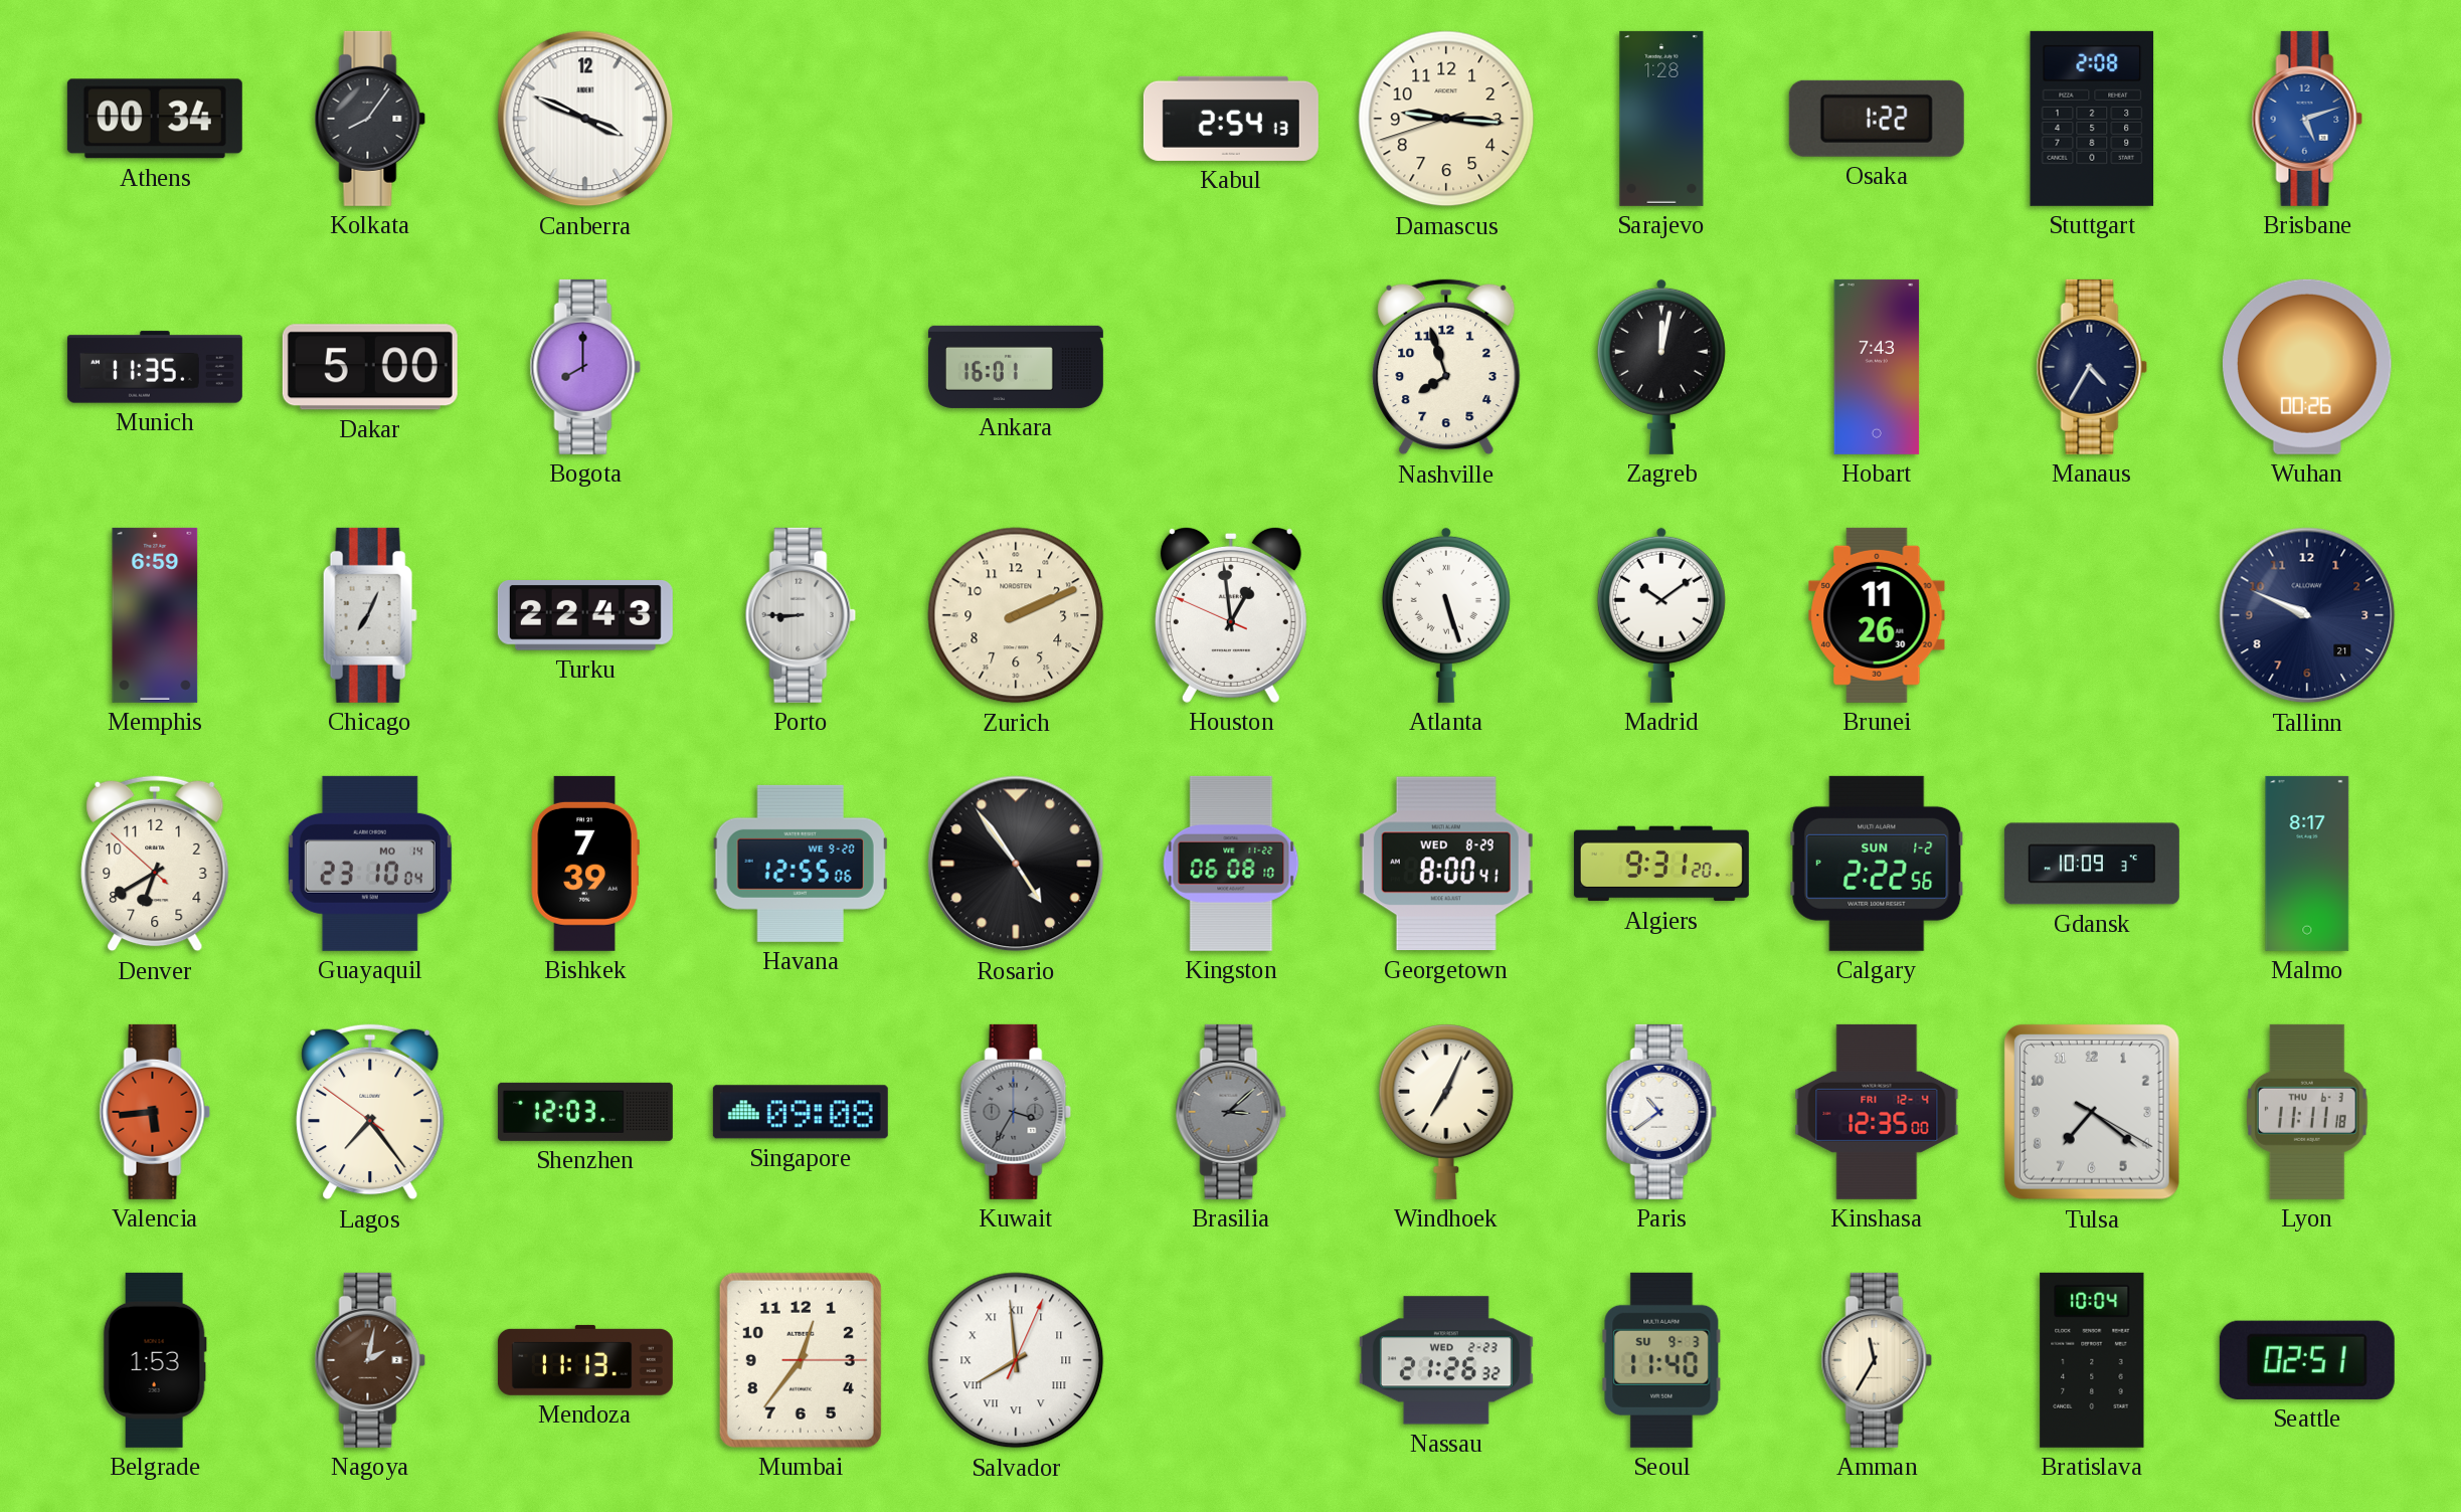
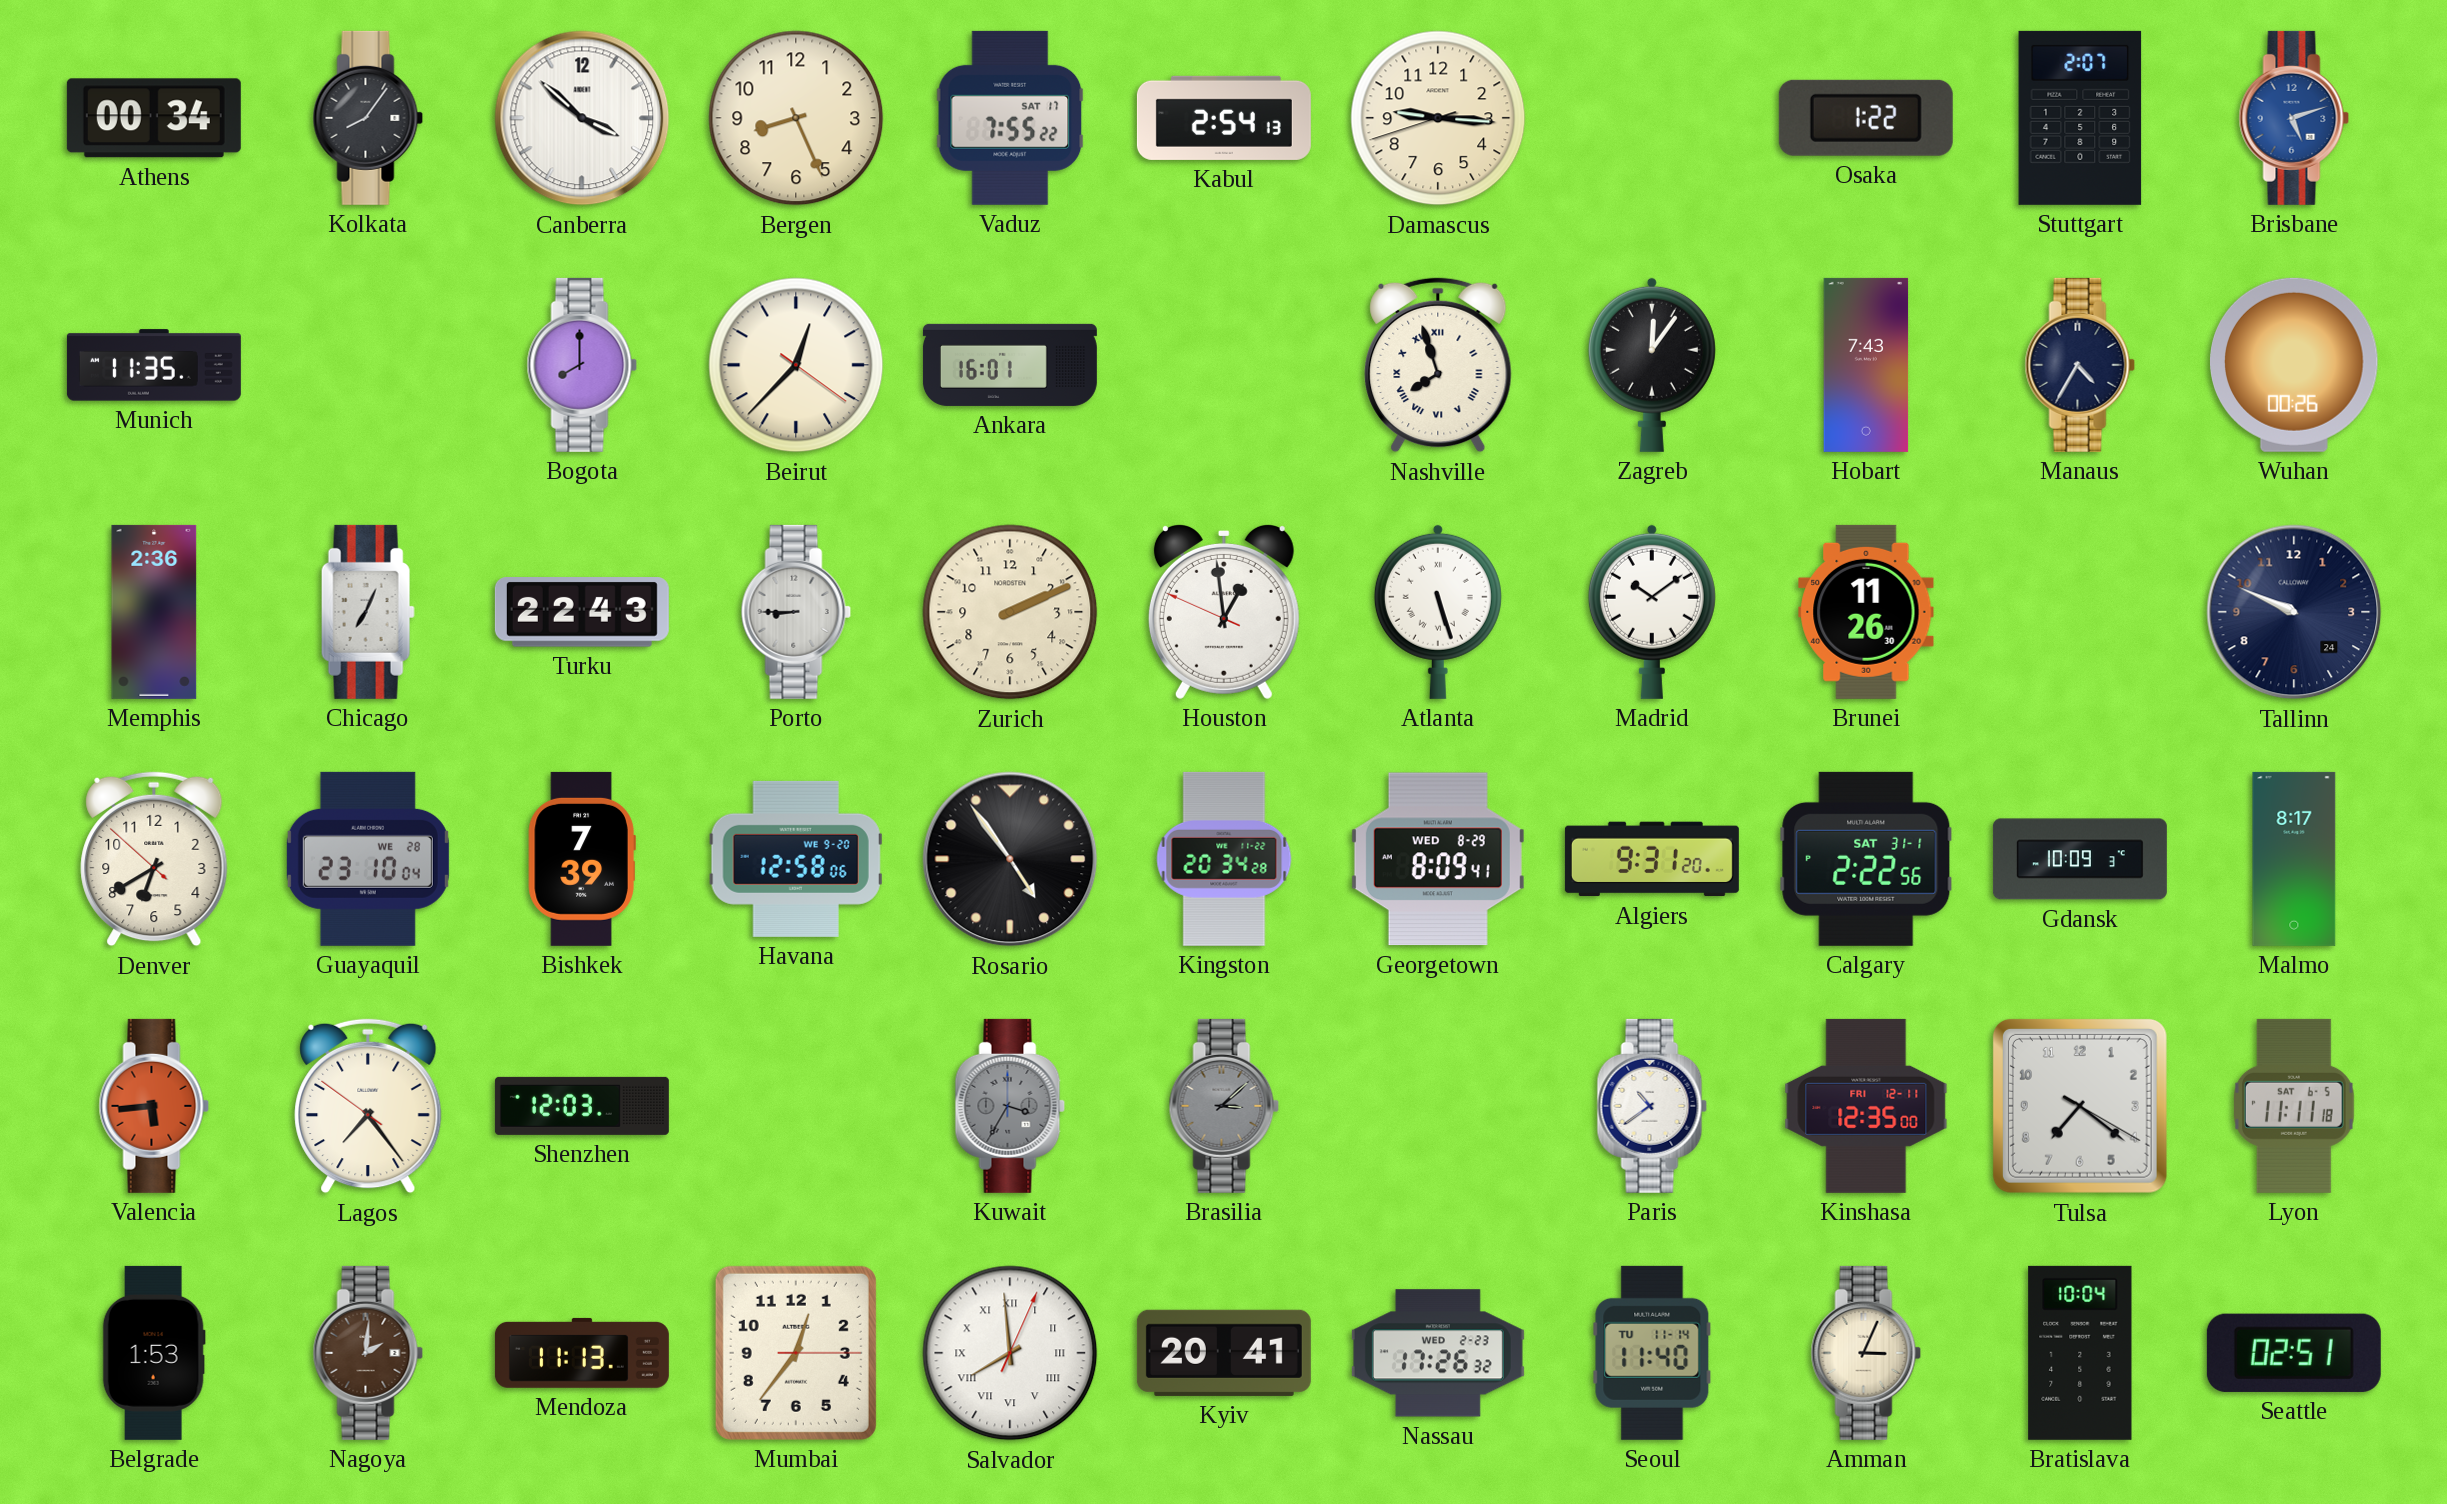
Canberra: 3:49 -> 3:52
Bergen: none -> 8:26
Vaduz: none -> 7:55
Sarajevo: 1:28 -> none
Stuttgart: 2:08 -> 2:07
Dakar: 5:00 -> none
Beirut: none -> 12:37
Nashville numerals: Arabic -> Roman
Zagreb: 12:02 -> 12:06
Memphis: 6:59 -> 2:36
Tallinn date: 21 -> 24
Guayaquil date: MO 14 -> WE 28
Havana: 12:55 -> 12:58
Kingston: 06:08 -> 20:34
Georgetown: 8:00 -> 8:09
Calgary date: SUN 1-2 -> SAT 31-1
Singapore: 09:08 -> none
Windhoek: 7:04 -> none
Kinshasa date: FRI 12-4 -> FRI 12-11
Lyon date: THU 6-3 -> SAT 6-5
Nagoya: 2:02 -> 2:01
Kyiv: none -> 20:41
Nassau: 21:26 -> 17:26
Seoul date: SU 9-3 -> TU 11-14
Amman: 11:35 -> 3:04
